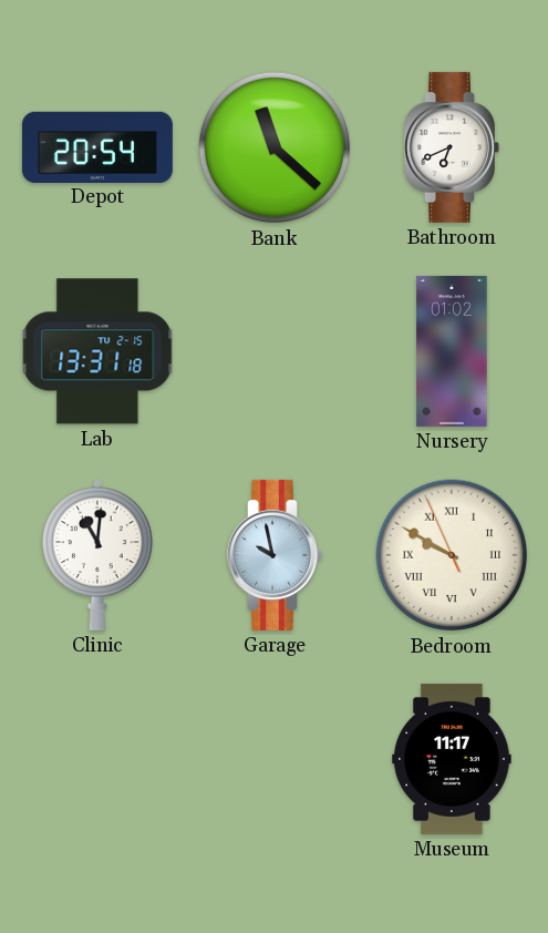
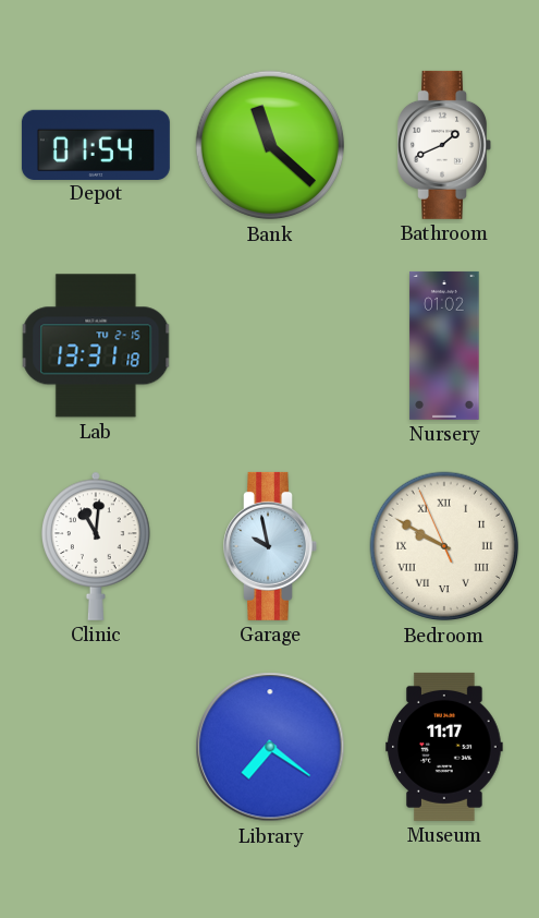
Depot: 20:54 -> 01:54
Bathroom: 6:41 -> 1:41
Library: none -> 7:21
